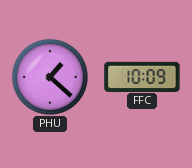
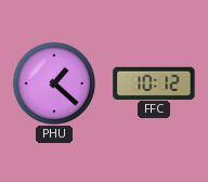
FFC: 10:09 -> 10:12
